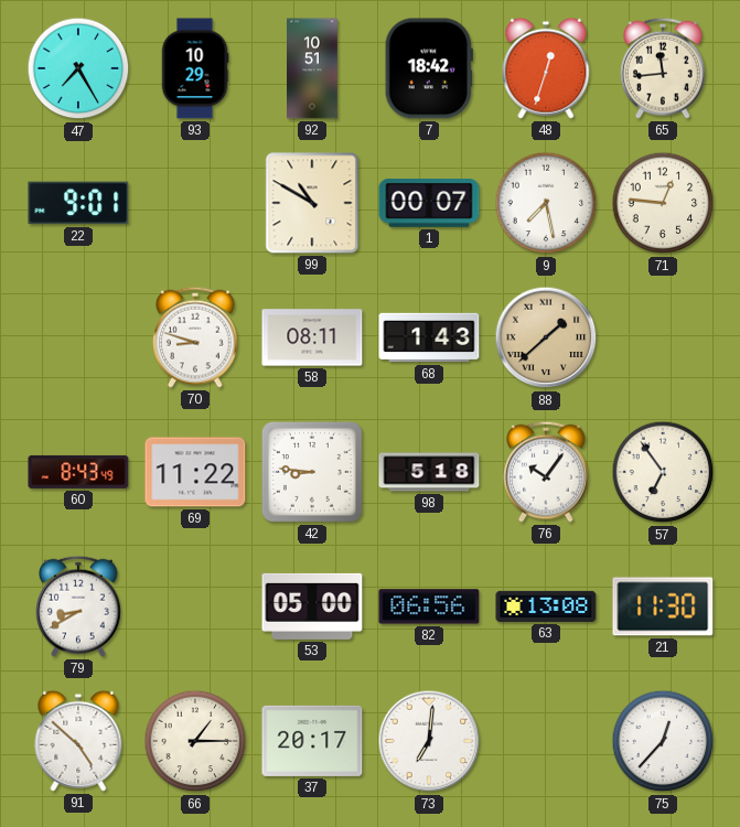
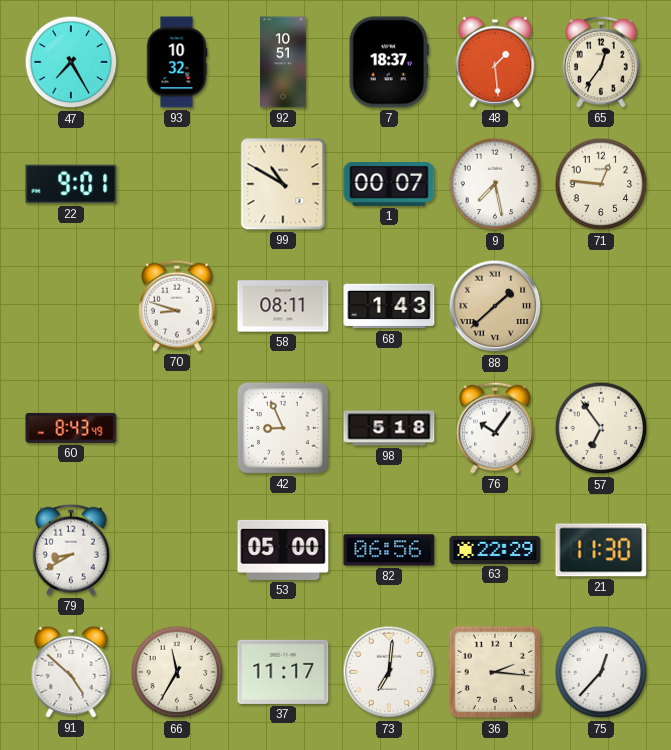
93: 10:29 -> 10:32
7: 18:42 -> 18:37
48: 12:33 -> 1:29
65: 11:44 -> 12:36
69: 11:22 -> none
42: 8:46 -> 8:56
63: 13:08 -> 22:29
66: 1:15 -> 11:35
37: 20:17 -> 11:17
36: none -> 2:16
